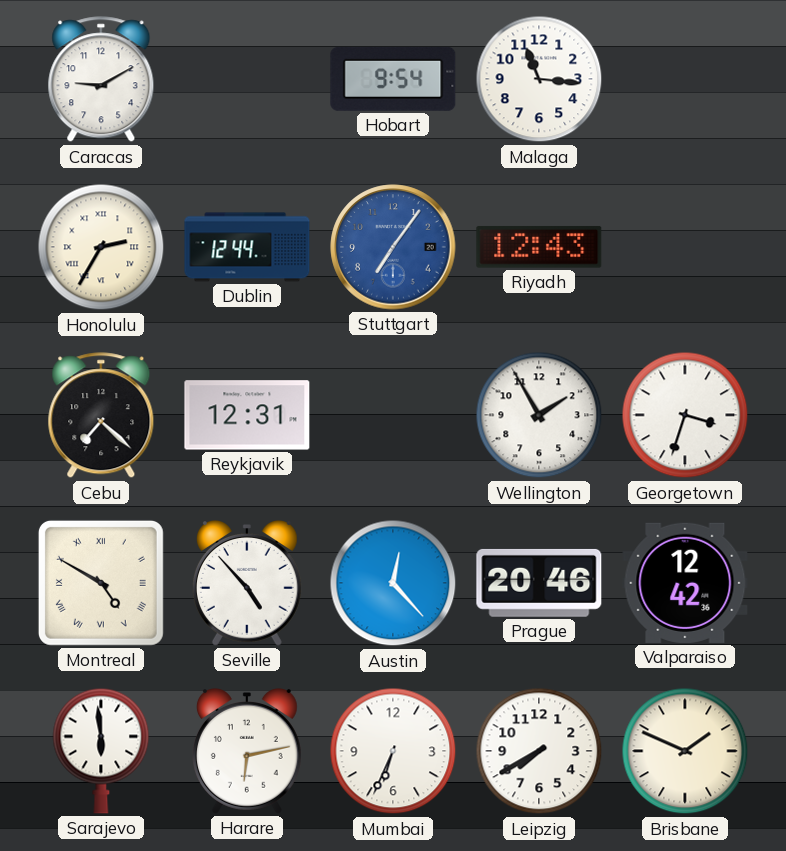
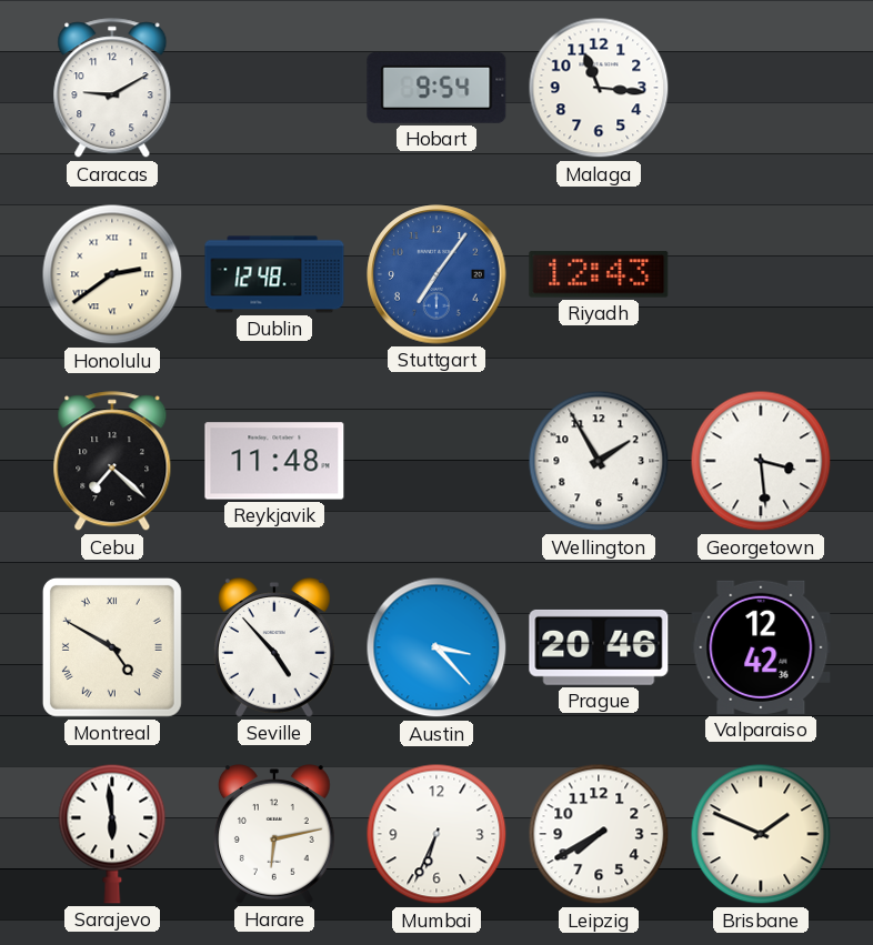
Honolulu: 2:35 -> 2:39
Dublin: 12:44 -> 12:48
Reykjavik: 12:31 -> 11:48
Georgetown: 3:33 -> 3:29
Austin: 12:23 -> 3:23
